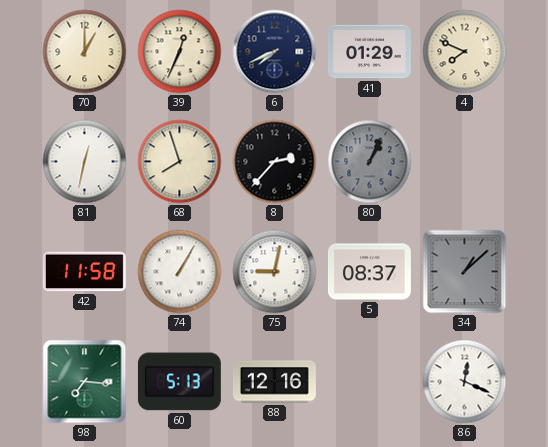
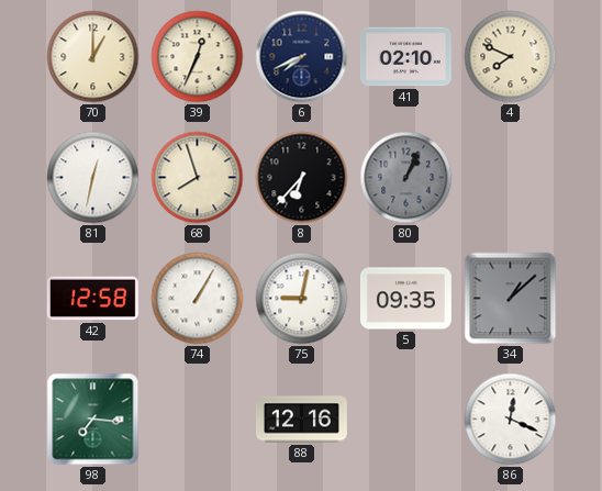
41: 01:29 -> 02:10
8: 2:37 -> 6:37
42: 11:58 -> 12:58
5: 08:37 -> 09:35
60: 5:13 -> none
